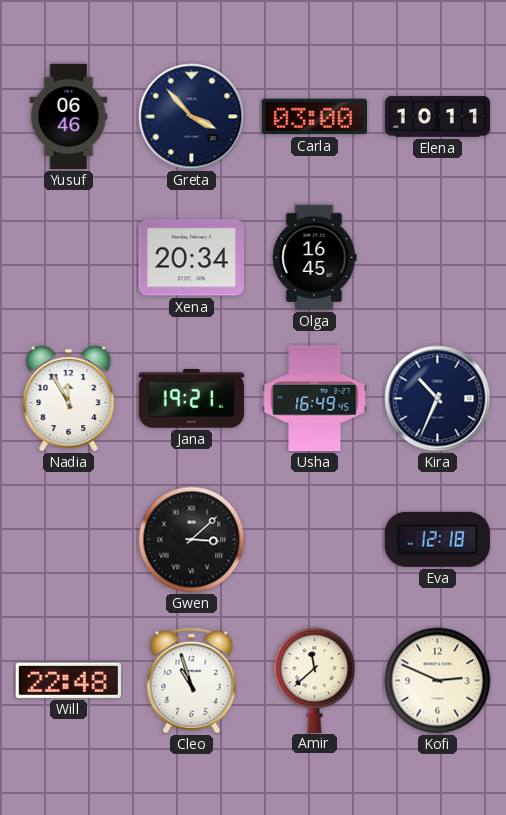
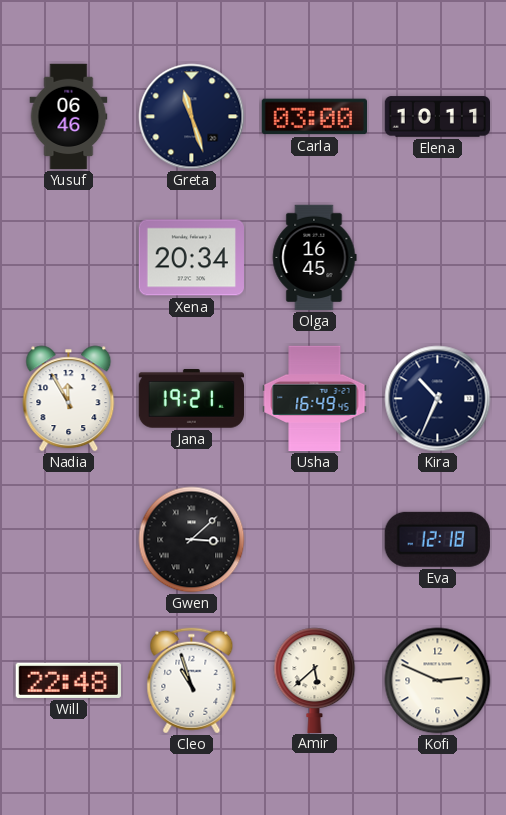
Greta: 3:53 -> 11:27
Amir: 11:38 -> 5:38
